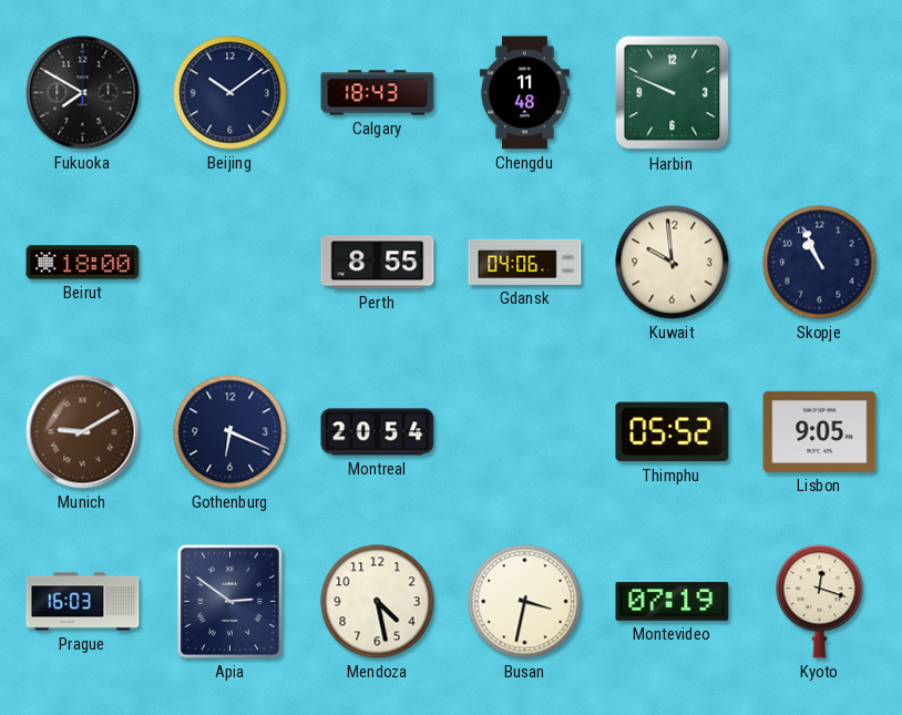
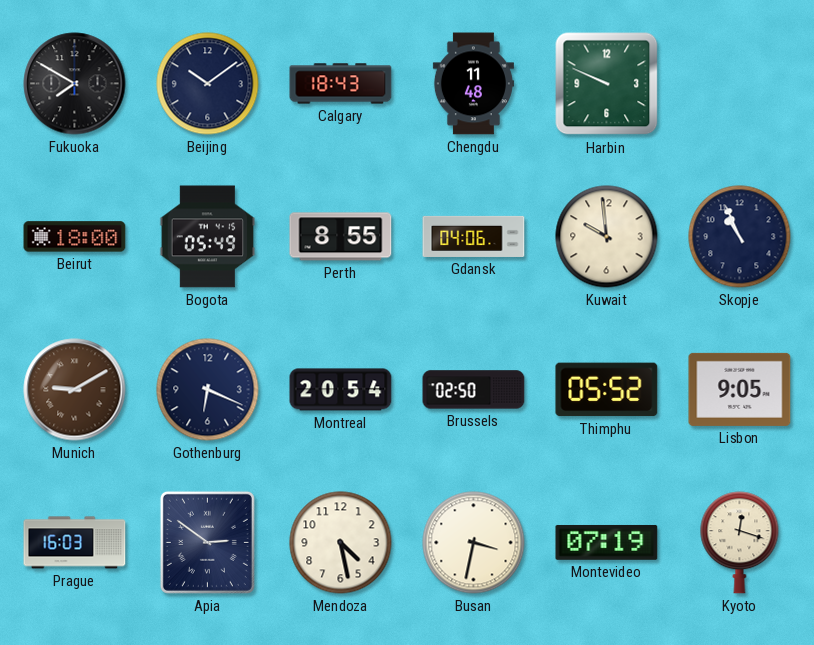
Bogota: none -> 05:49
Brussels: none -> 02:50
